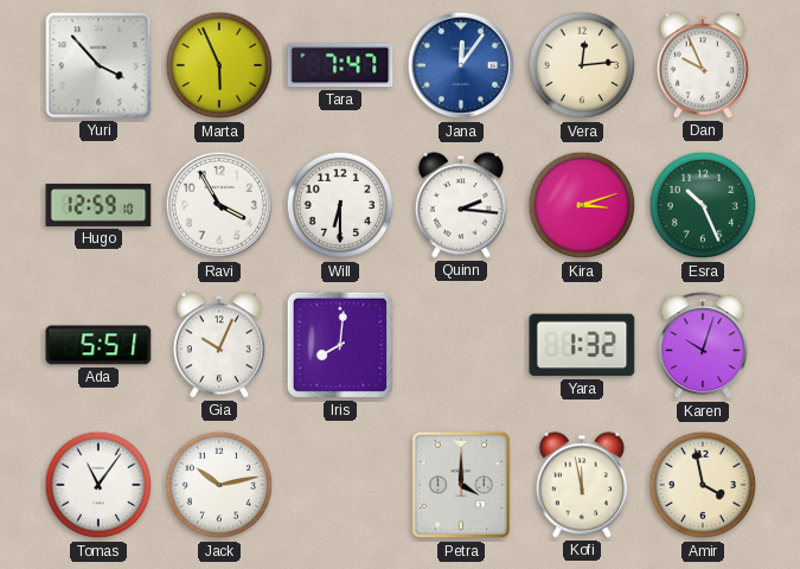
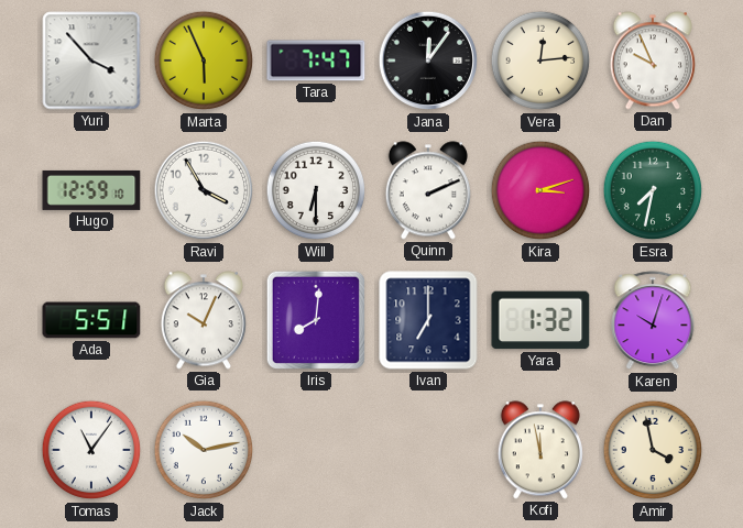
Jana dial: blue -> black
Quinn: 2:16 -> 2:11
Esra: 10:26 -> 7:32
Ivan: none -> 7:00
Petra: 4:00 -> none
